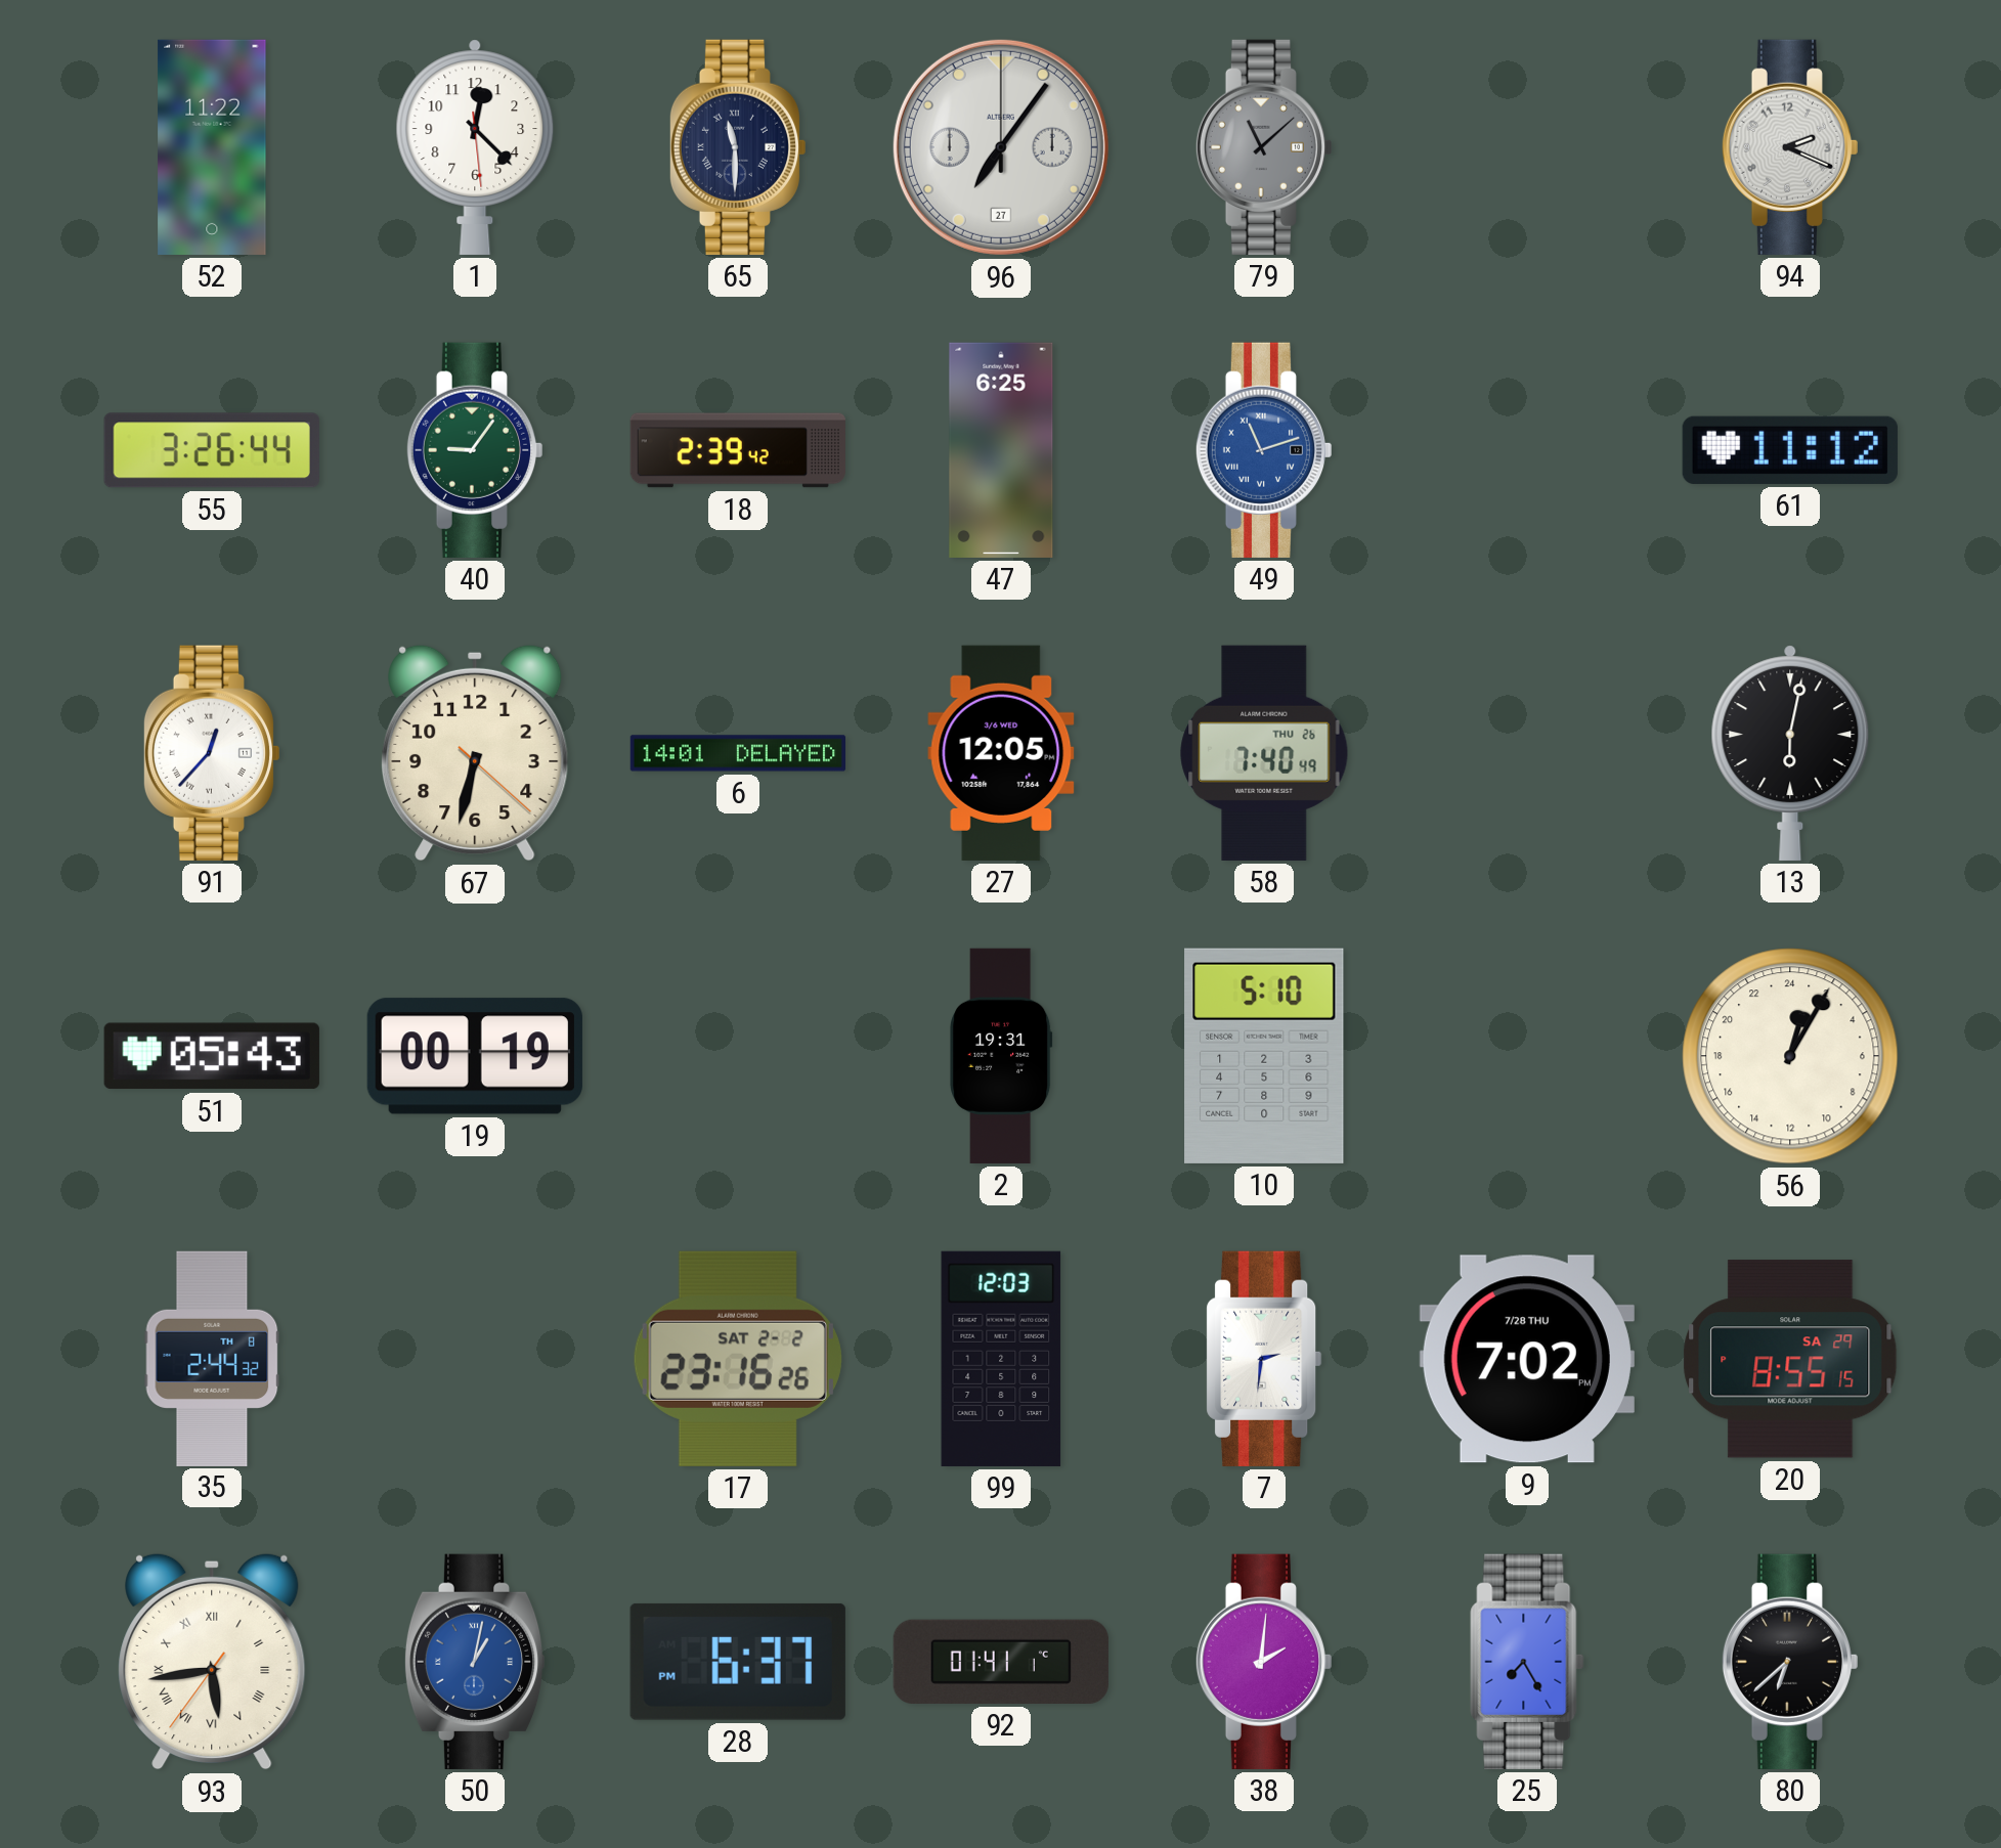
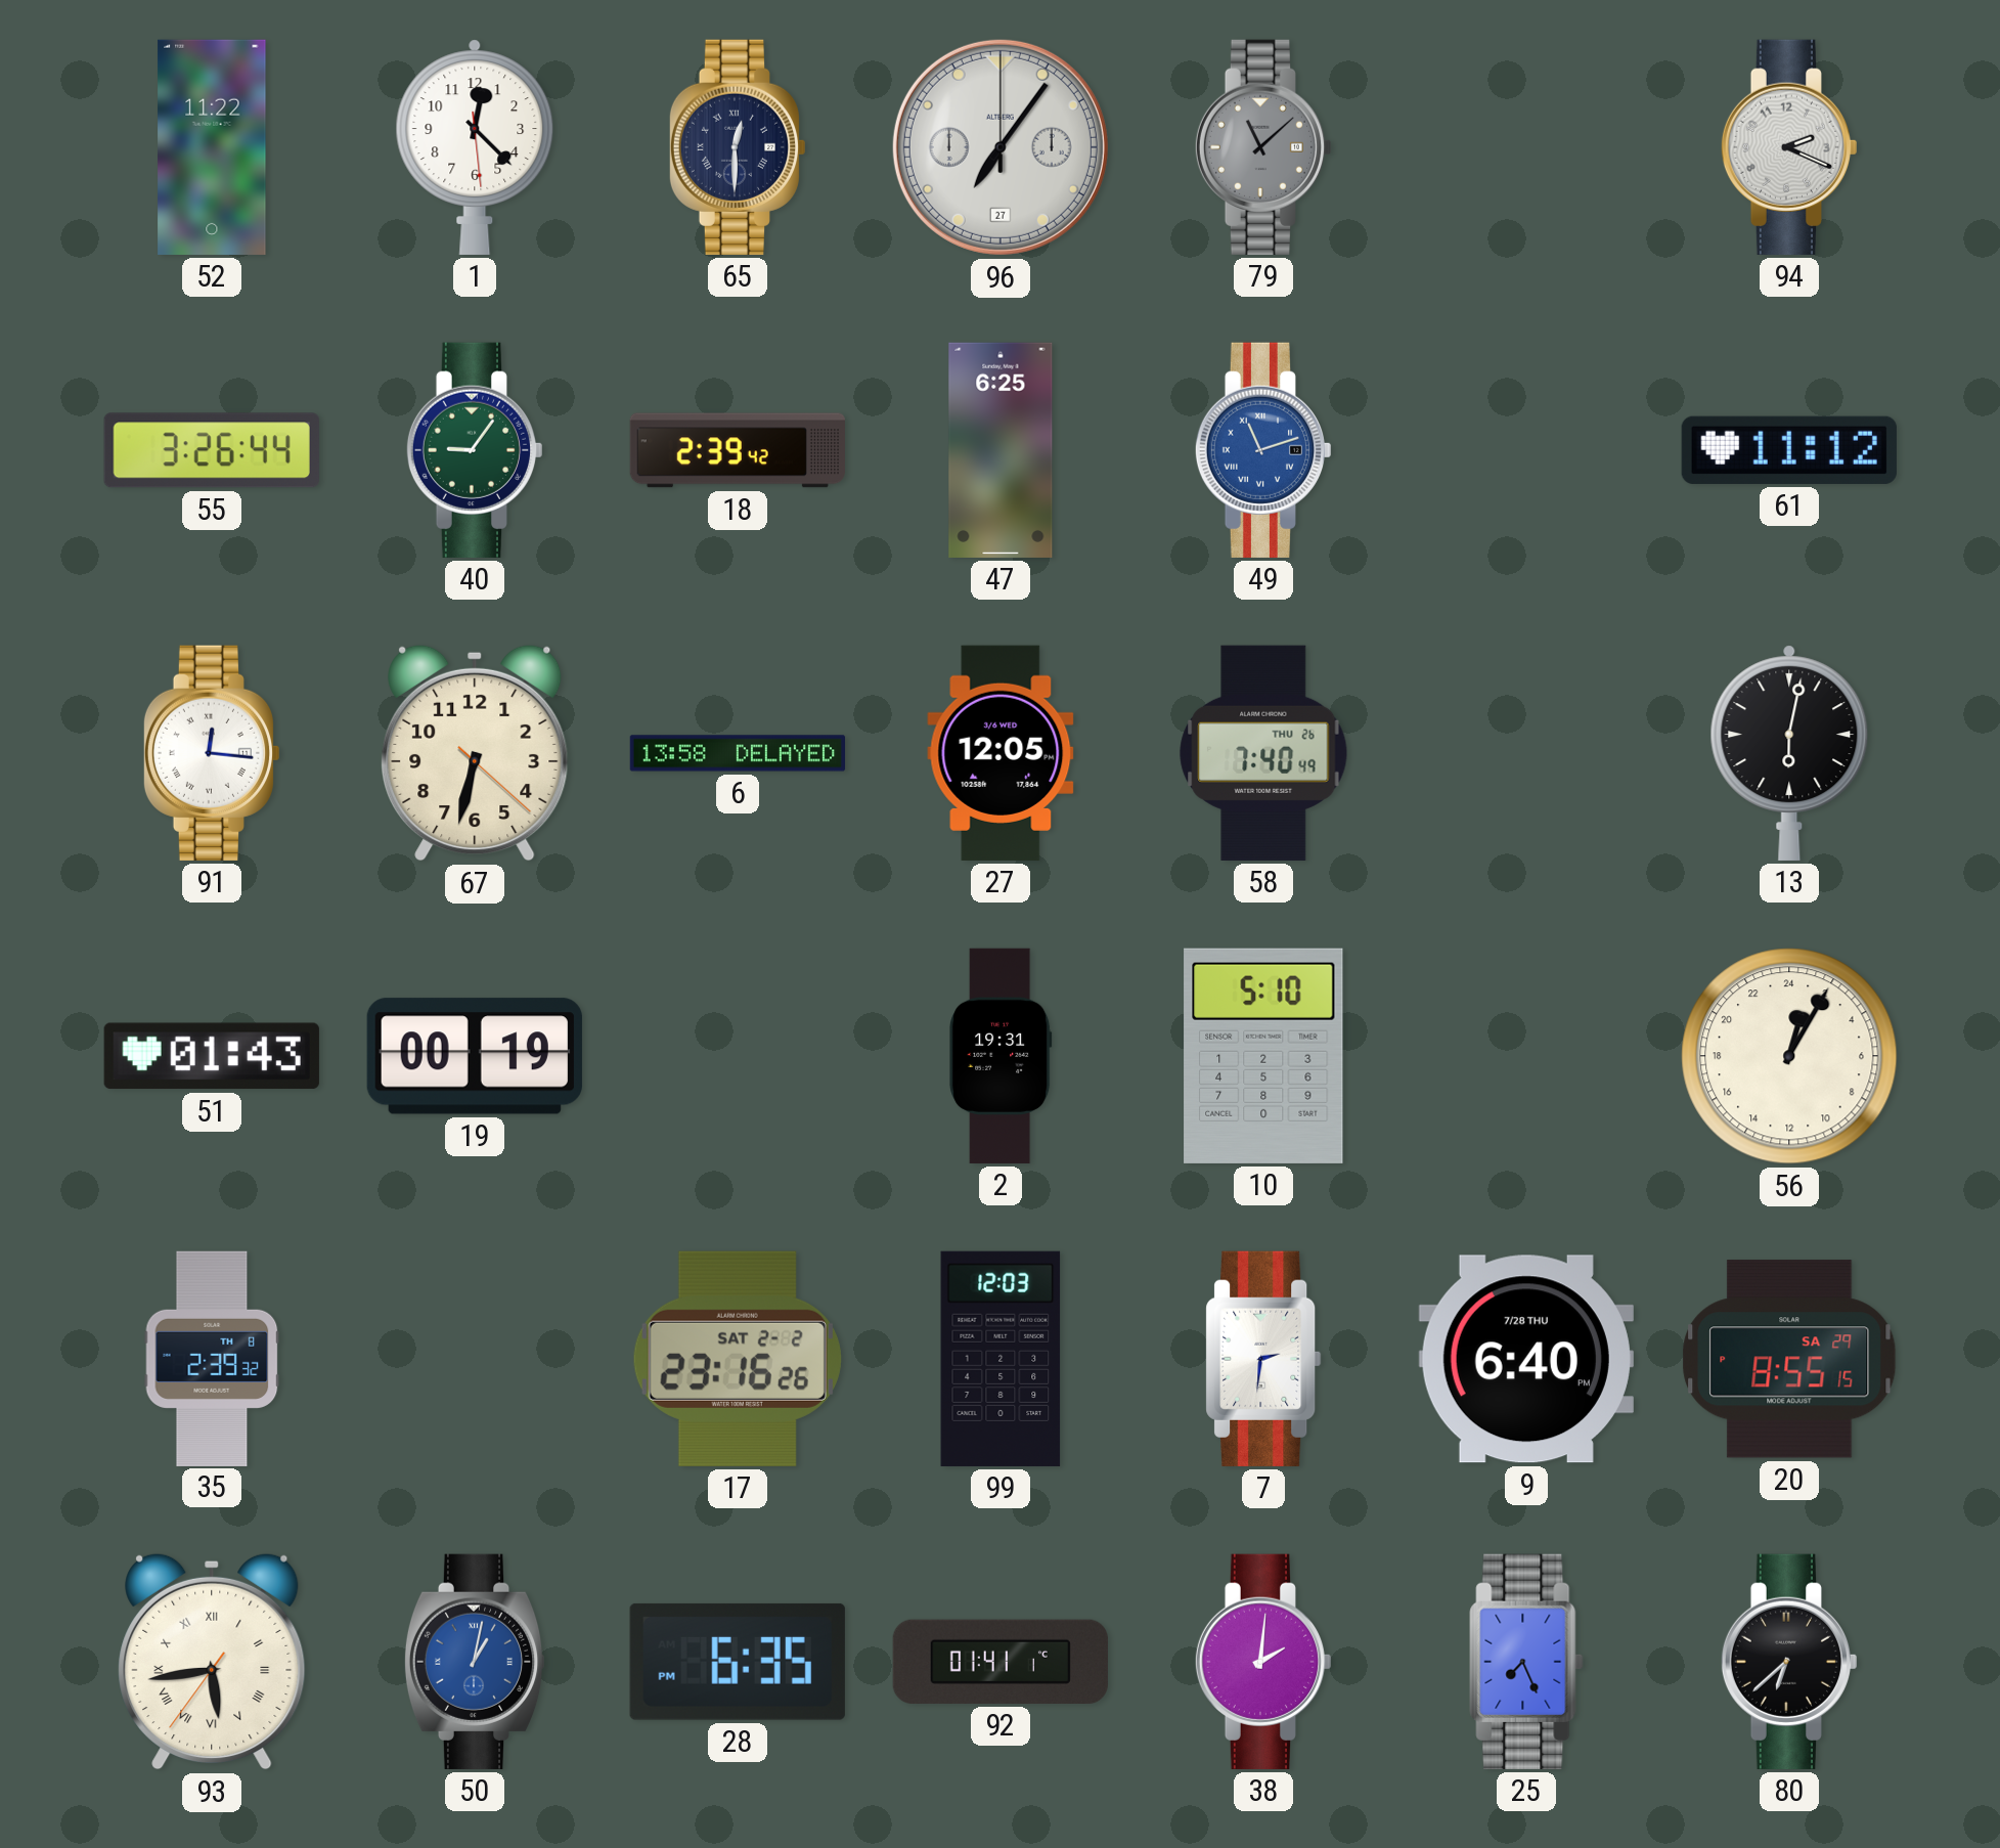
65: 11:30 -> 12:30
91: 12:37 -> 12:16
6: 14:01 -> 13:58
51: 05:43 -> 01:43
35: 2:44 -> 2:39
9: 7:02 -> 6:40
28: 6:37 -> 6:35
25: 7:25 -> 7:26
